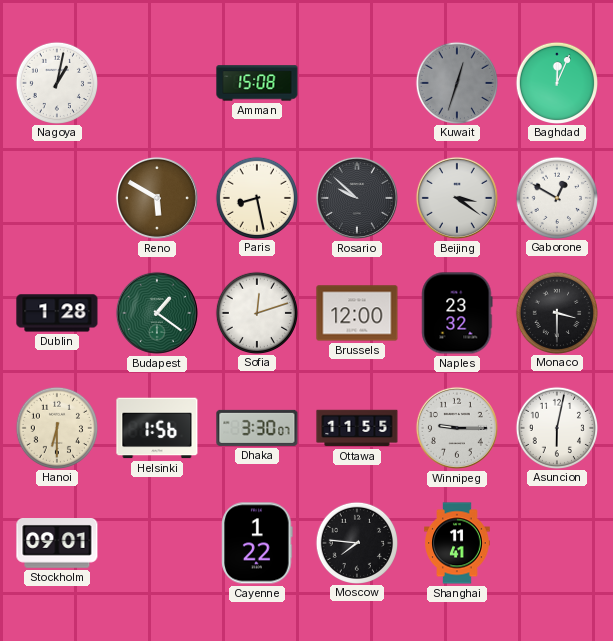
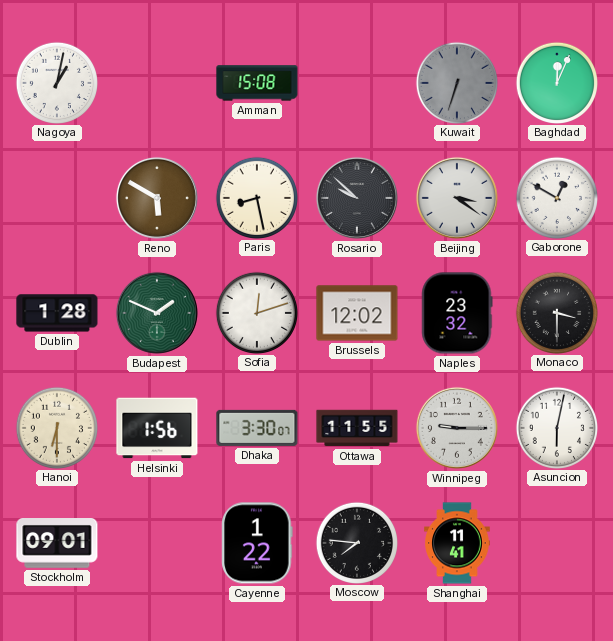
Kuwait: 12:33 -> 6:33
Budapest: 1:21 -> 1:49
Brussels: 12:00 -> 12:02
